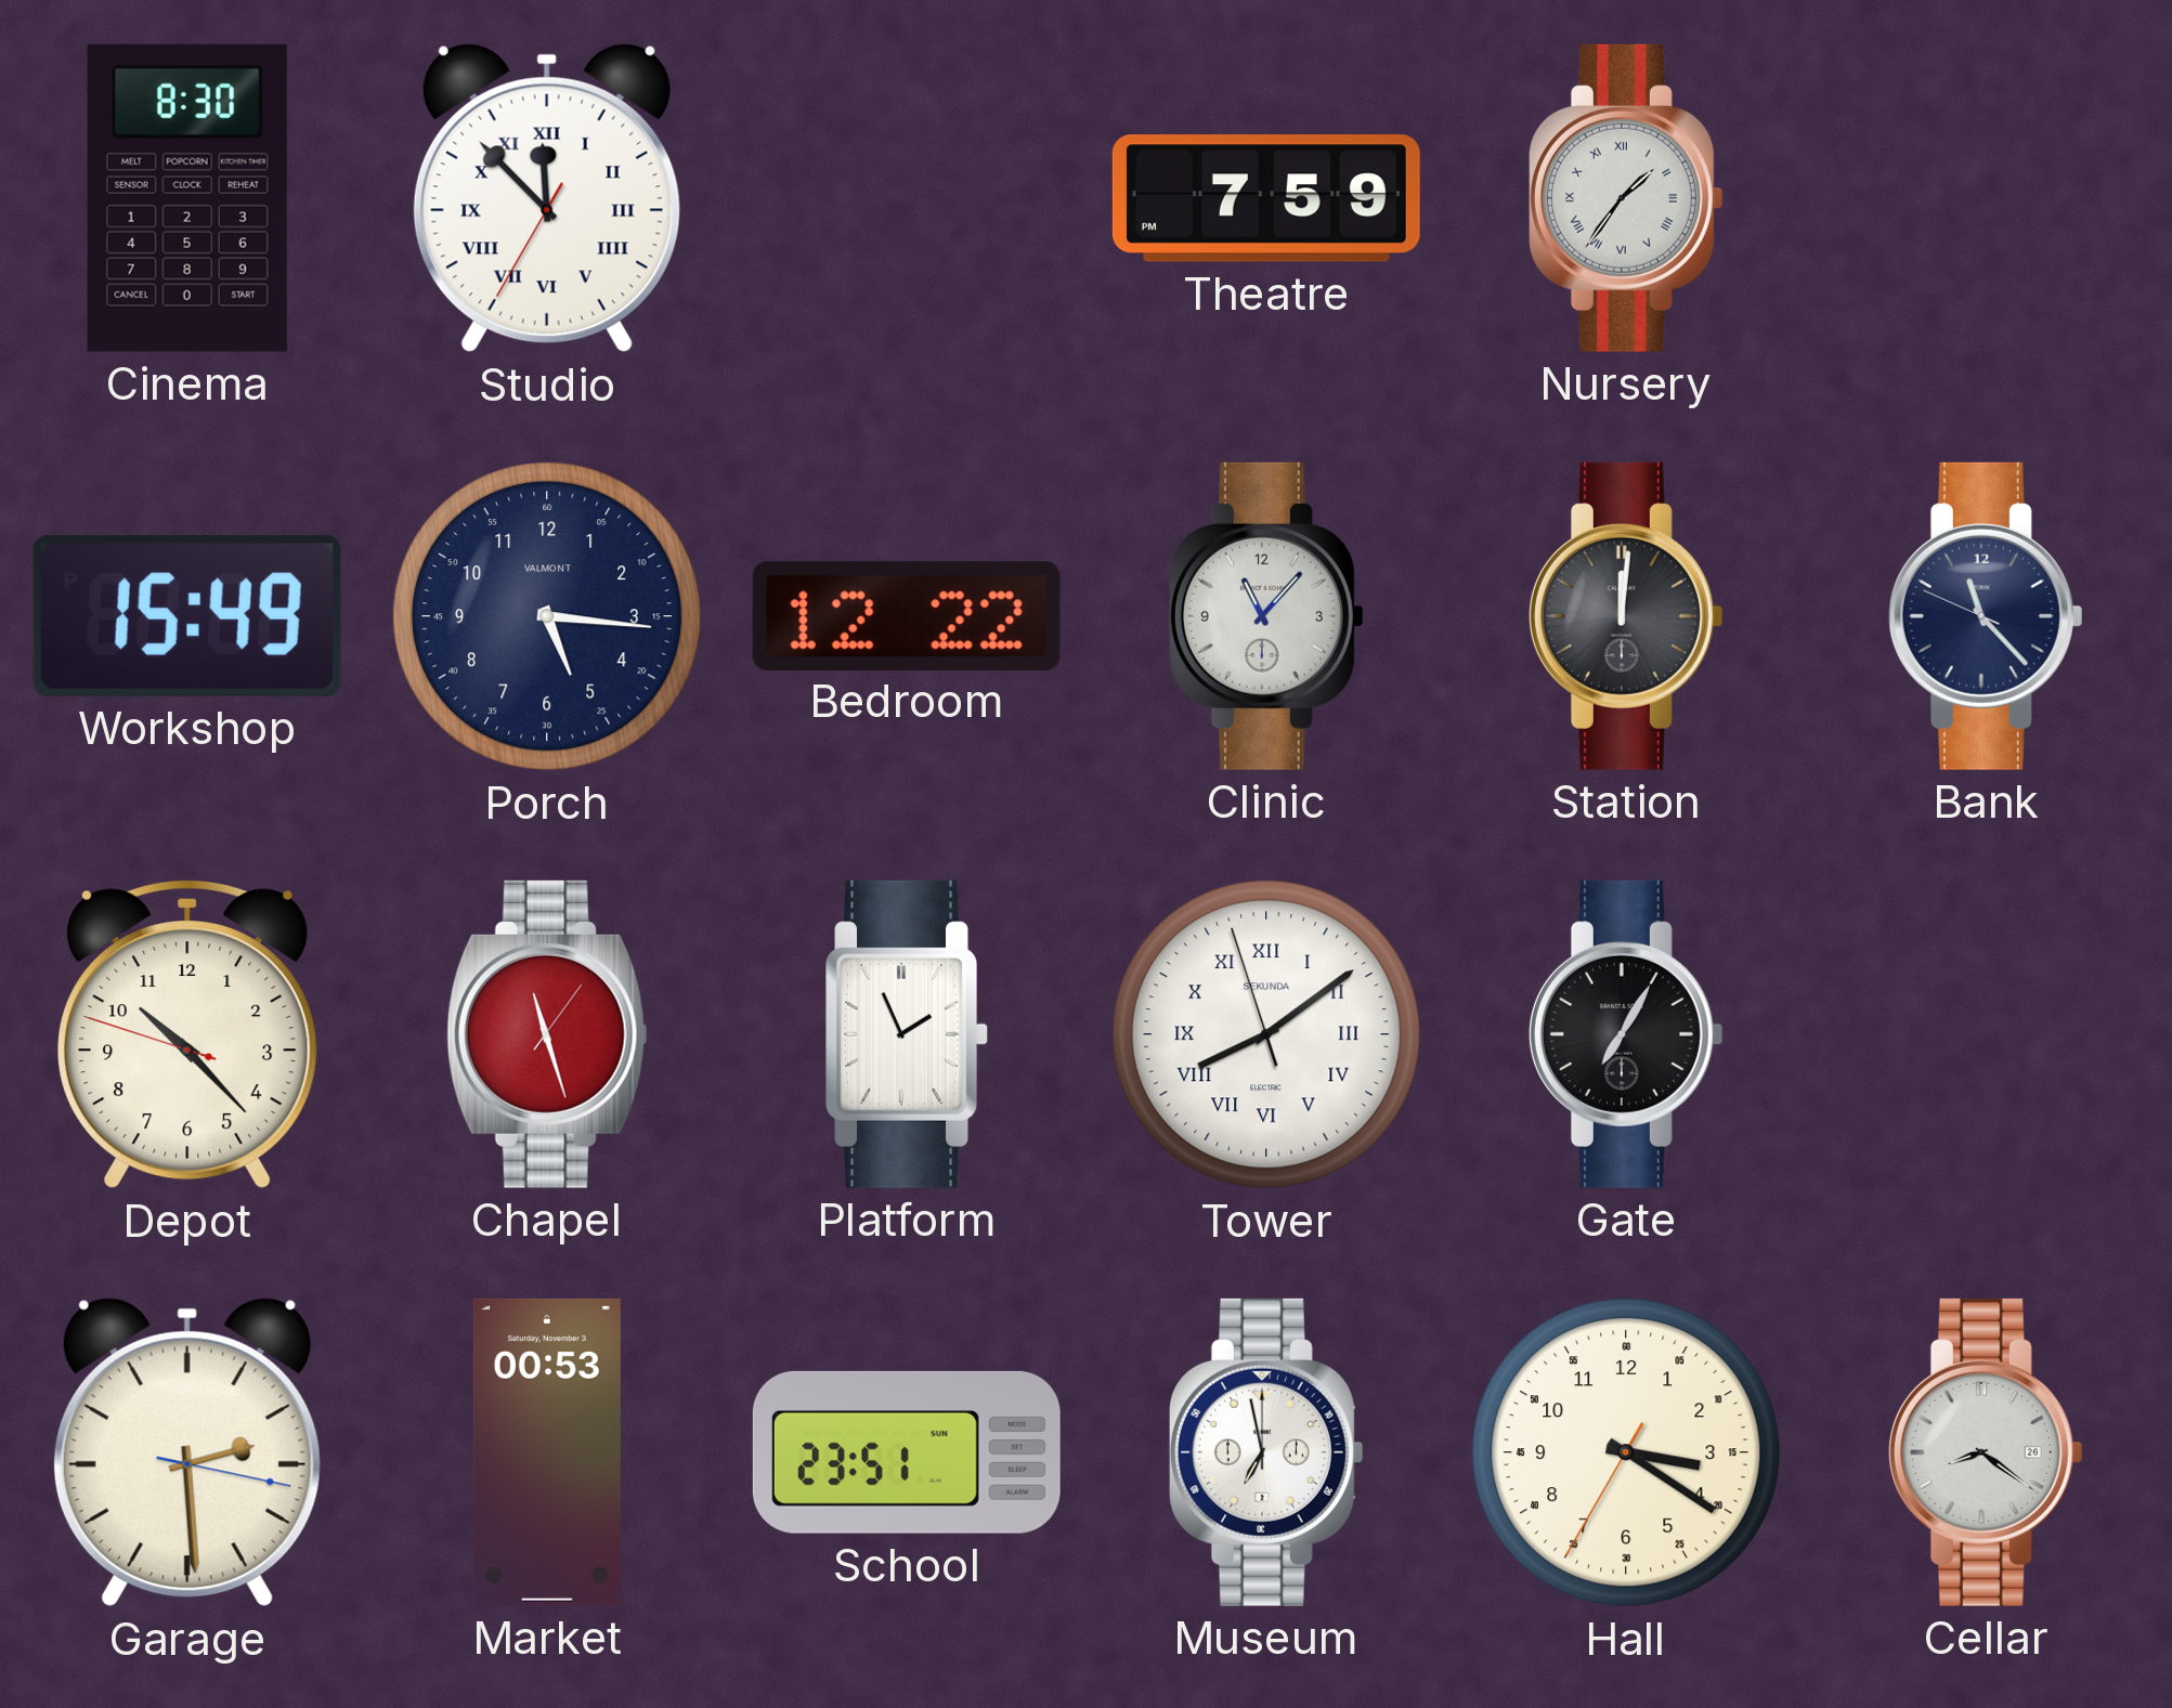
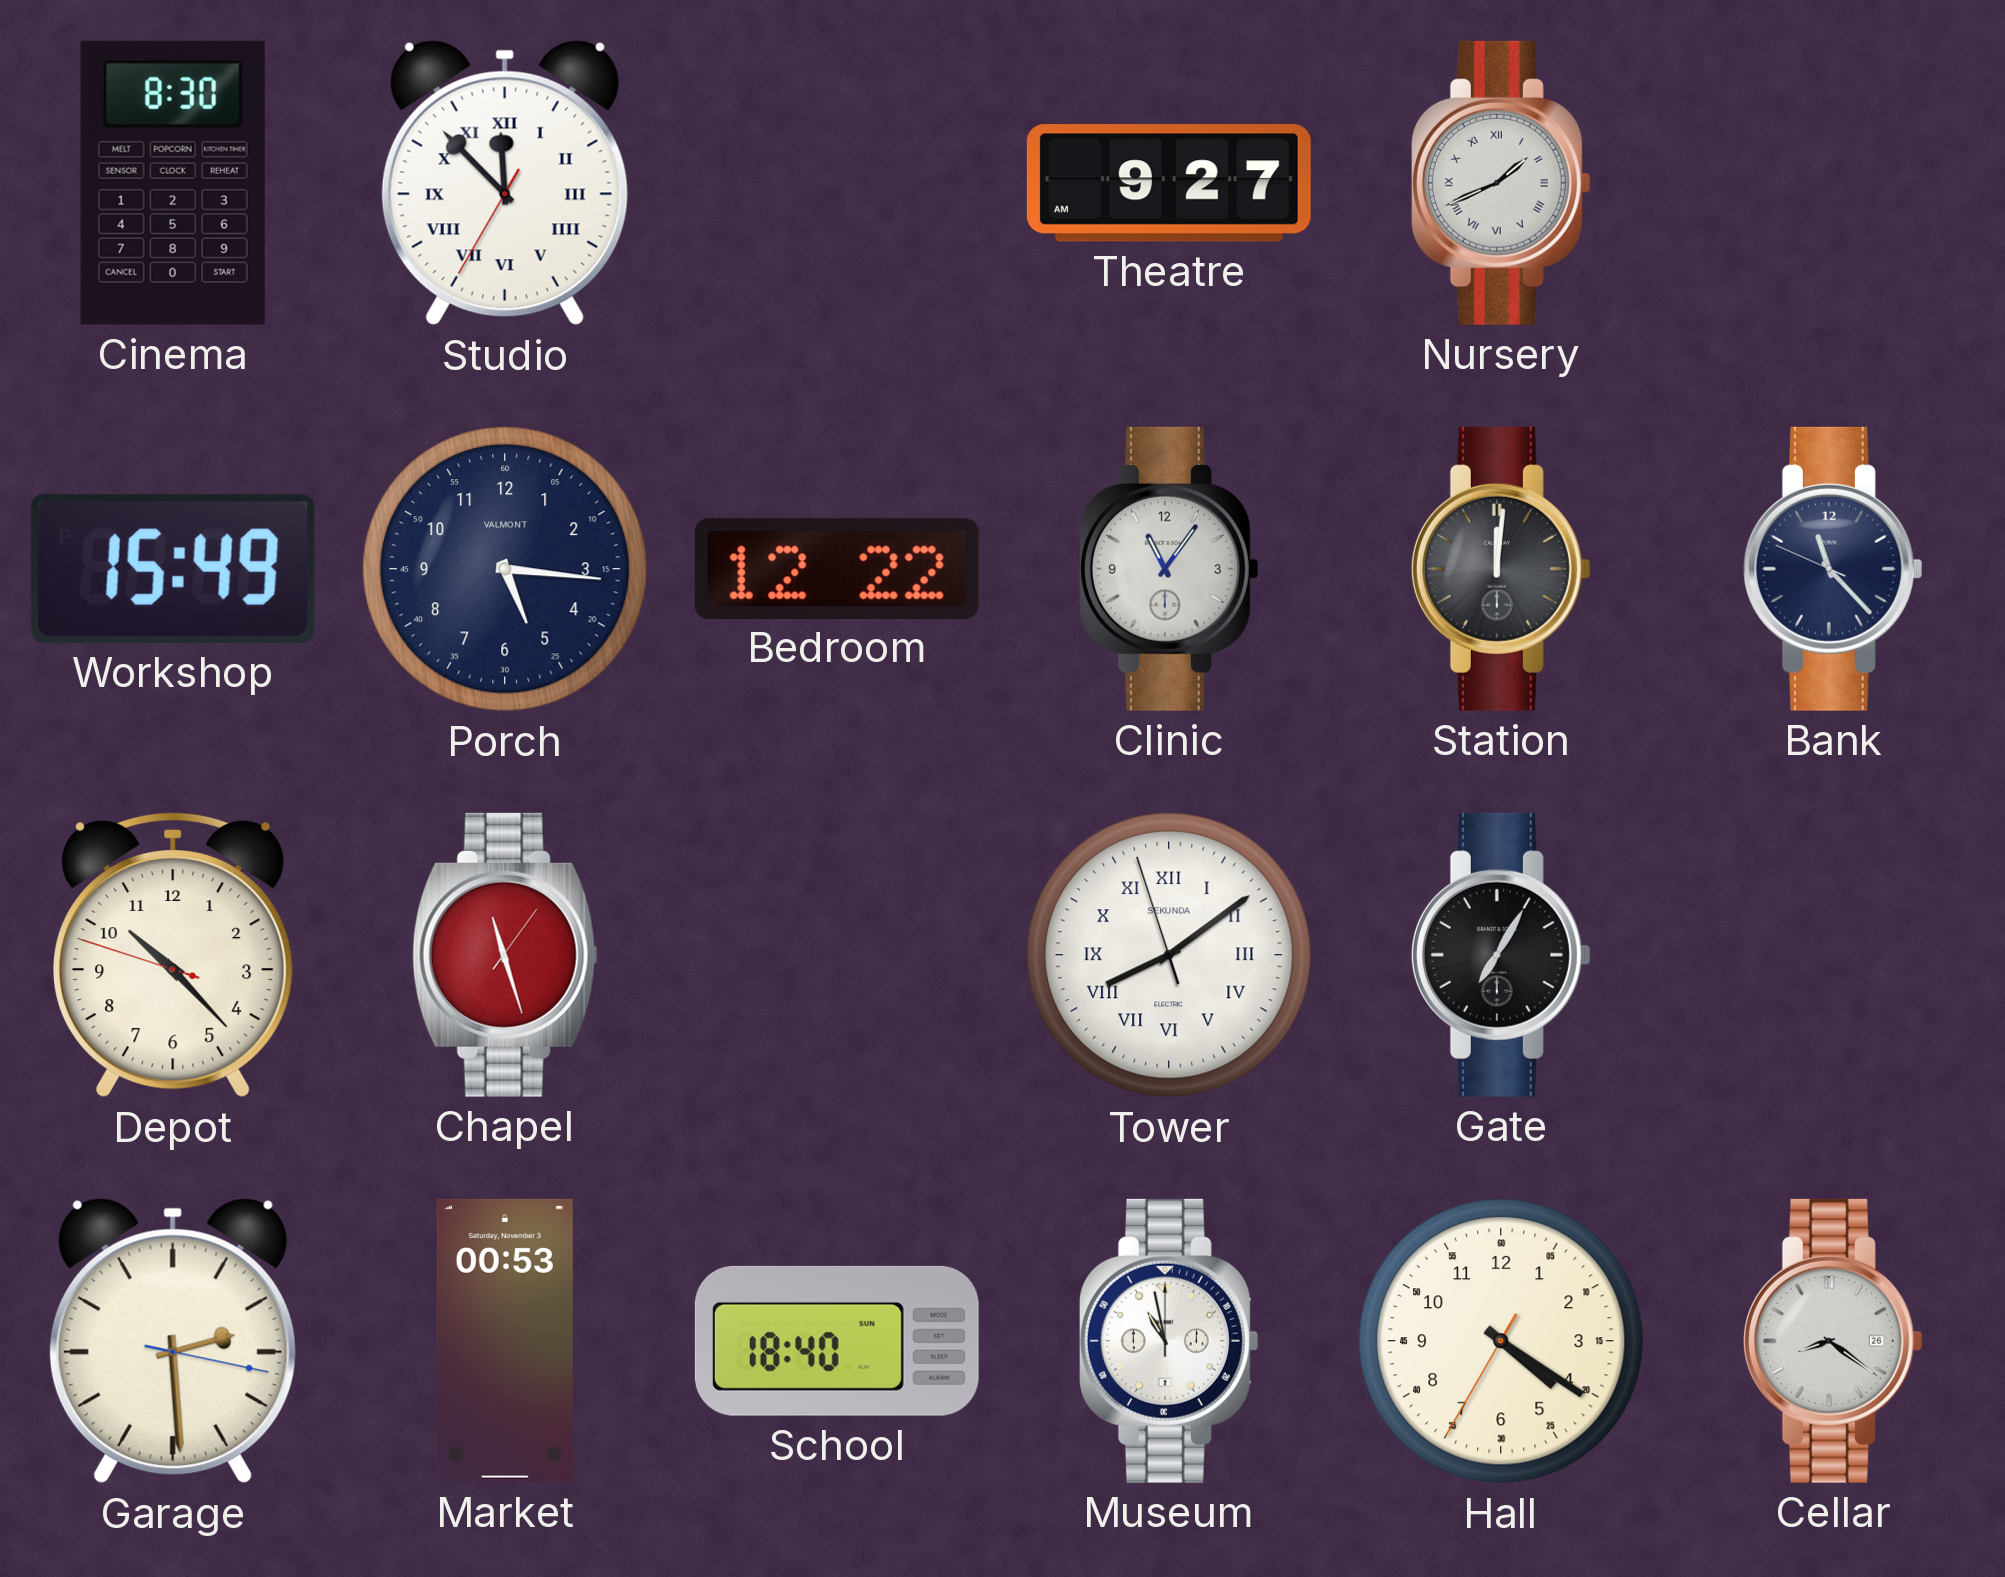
Theatre: 7:59 -> 9:27
Nursery: 1:36 -> 1:41
Clinic: 11:07 -> 11:06
Platform: 1:56 -> none
School: 23:51 -> 18:40
Museum: 6:58 -> 10:58
Hall: 3:20 -> 4:20
